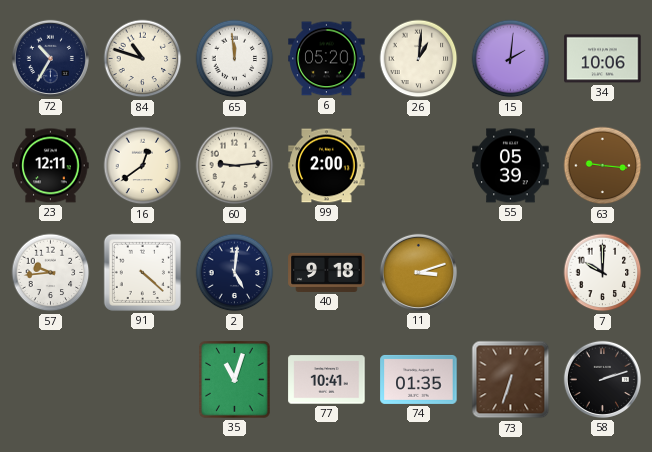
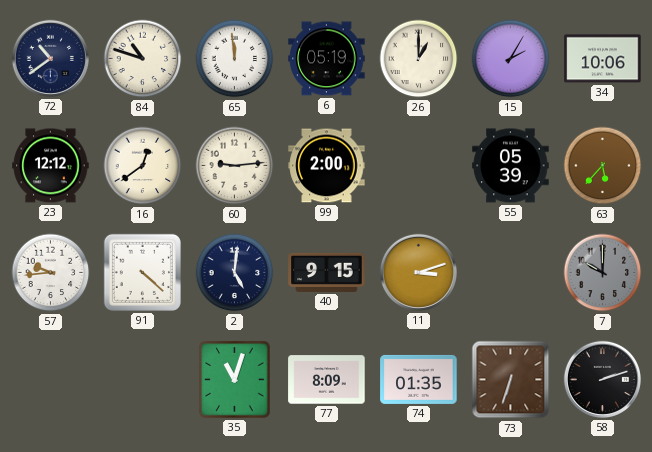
72: 10:35 -> 10:39
6: 05:20 -> 05:19
26: 1:01 -> 1:00
15: 2:01 -> 2:05
23: 12:11 -> 12:12
63: 9:16 -> 5:37
40: 9:18 -> 9:15
7 dial: white -> grey
77: 10:41 -> 8:09
